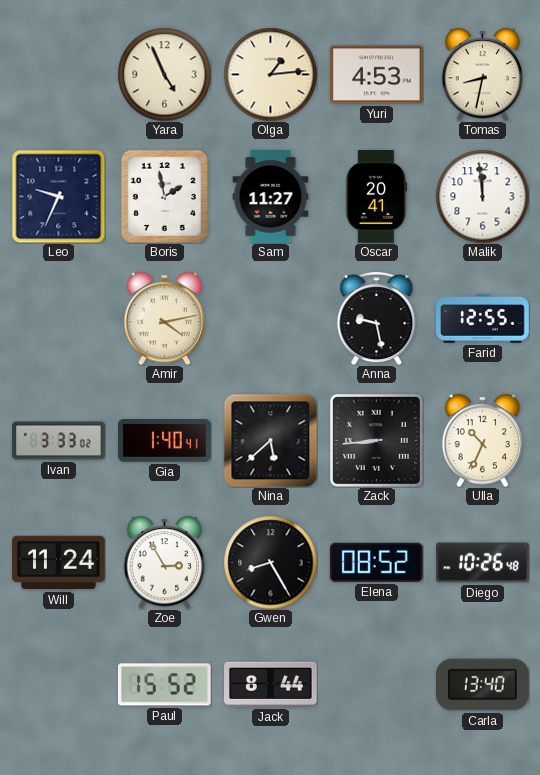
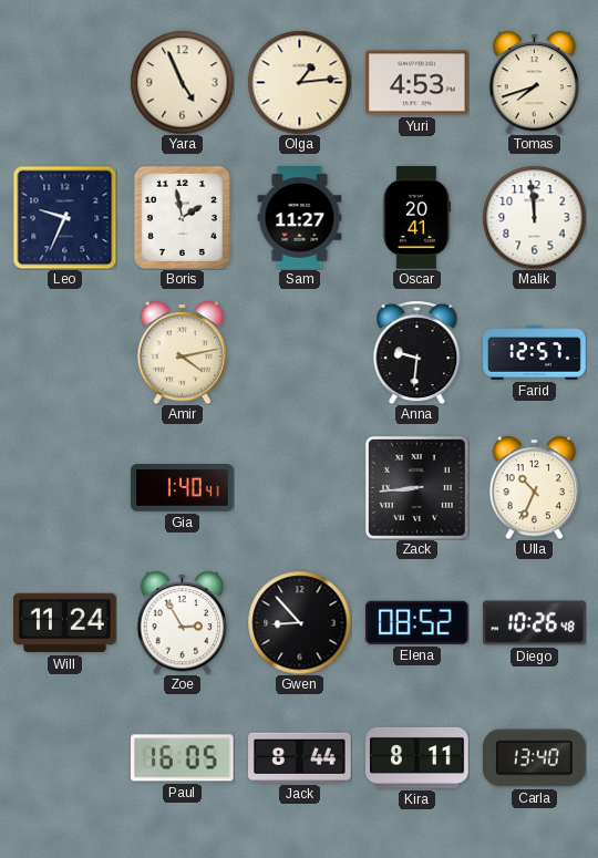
Tomas: 8:32 -> 7:42
Anna: 9:28 -> 9:31
Farid: 12:55 -> 12:57
Ivan: 3:33 -> none
Nina: 5:38 -> none
Gwen: 8:25 -> 8:53
Paul: 15:52 -> 16:05
Kira: none -> 8:11
